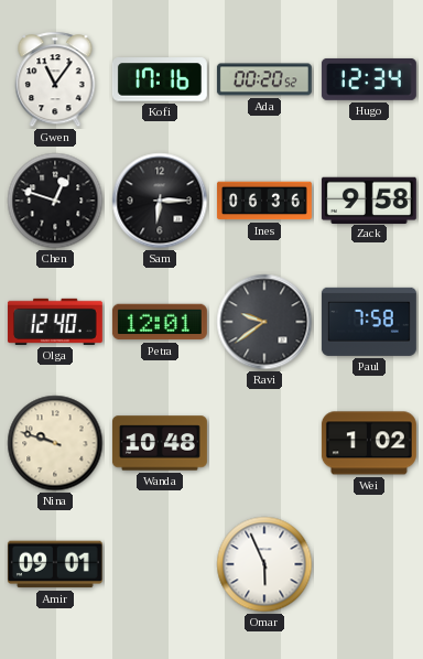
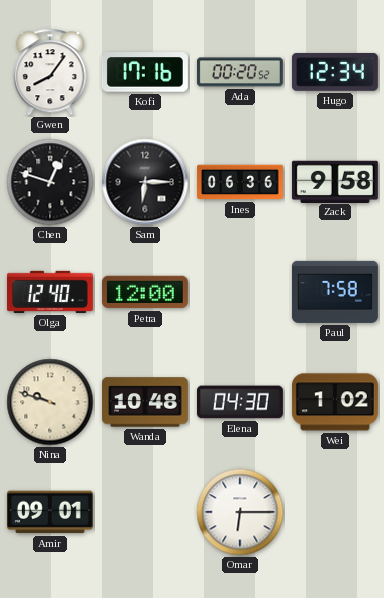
Gwen: 11:06 -> 8:06
Petra: 12:01 -> 12:00
Ravi: 9:39 -> none
Elena: none -> 04:30
Omar: 5:56 -> 6:15
